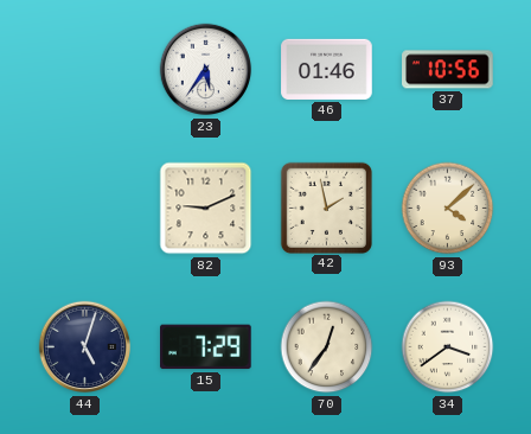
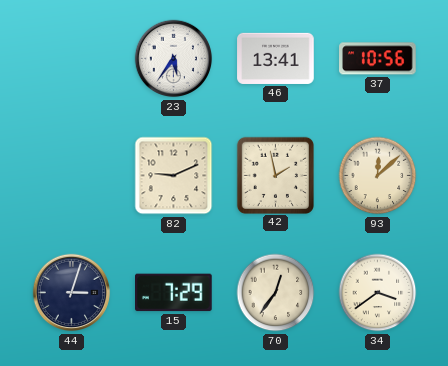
46: 01:46 -> 13:41
93: 4:08 -> 12:08
44: 5:03 -> 3:03
